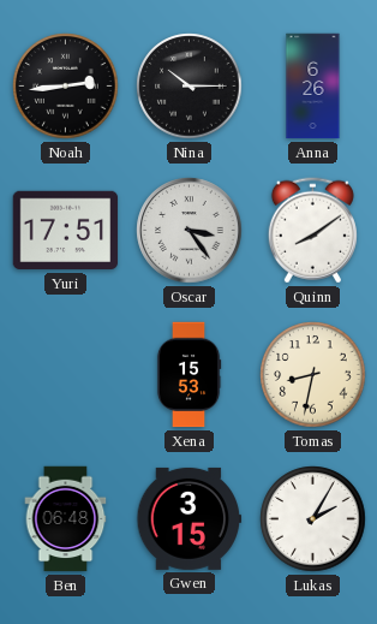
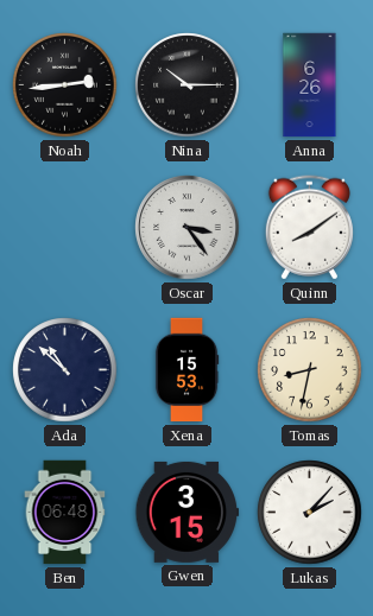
Yuri: 17:51 -> none
Ada: none -> 10:52
Lukas: 2:05 -> 2:07
